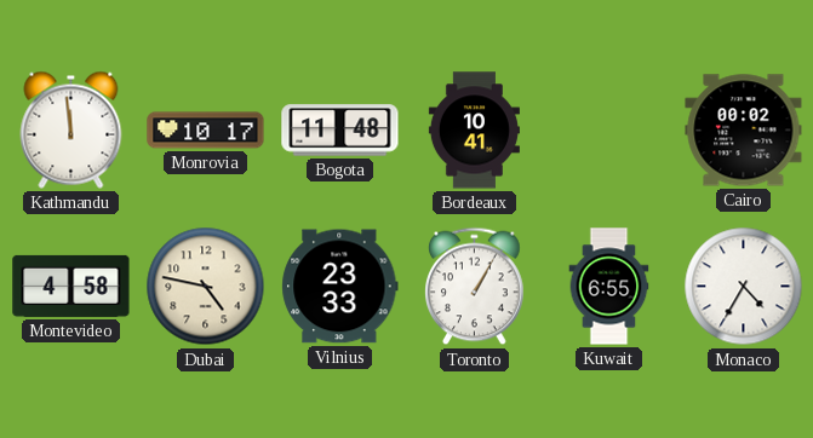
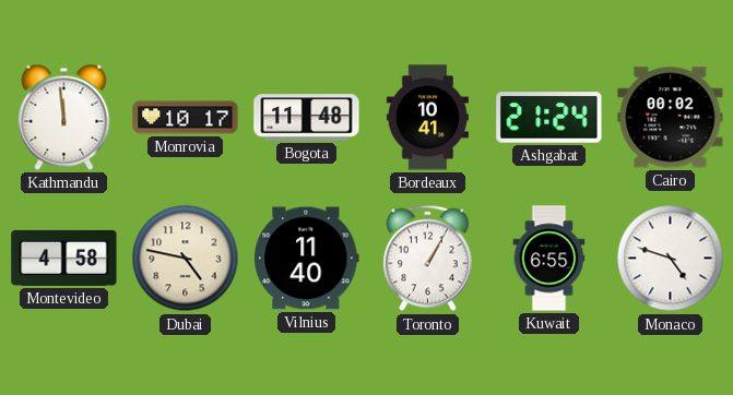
Ashgabat: none -> 21:24
Vilnius: 23:33 -> 11:40
Monaco: 4:35 -> 4:48
